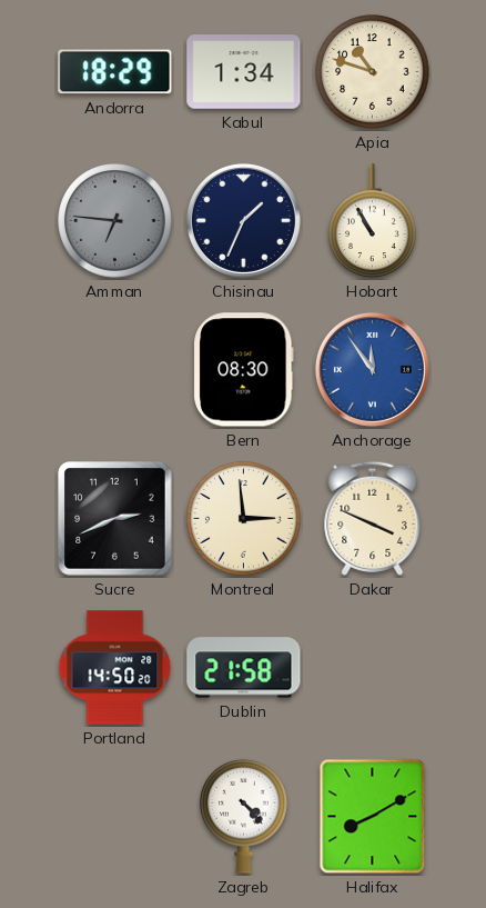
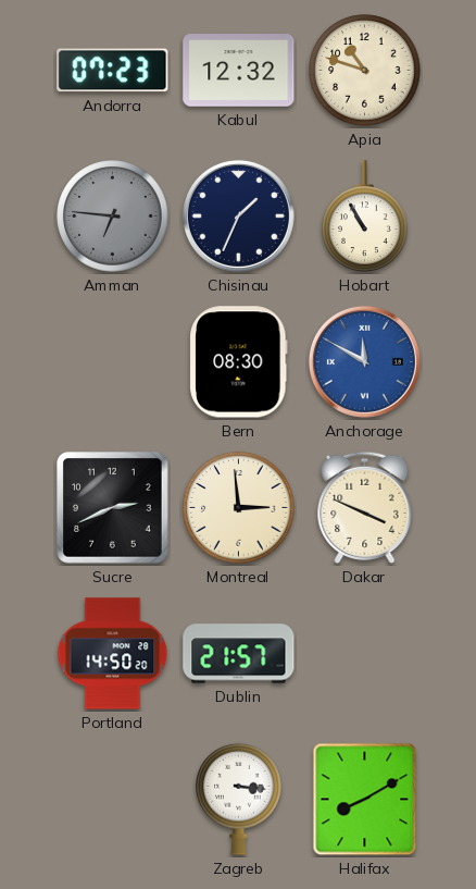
Andorra: 18:29 -> 07:23
Kabul: 1:34 -> 12:32
Anchorage: 11:54 -> 11:50
Dublin: 21:58 -> 21:57
Zagreb: 4:23 -> 3:16
